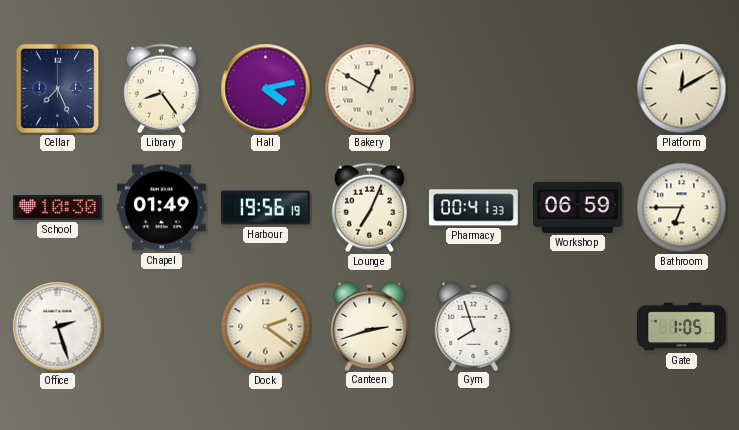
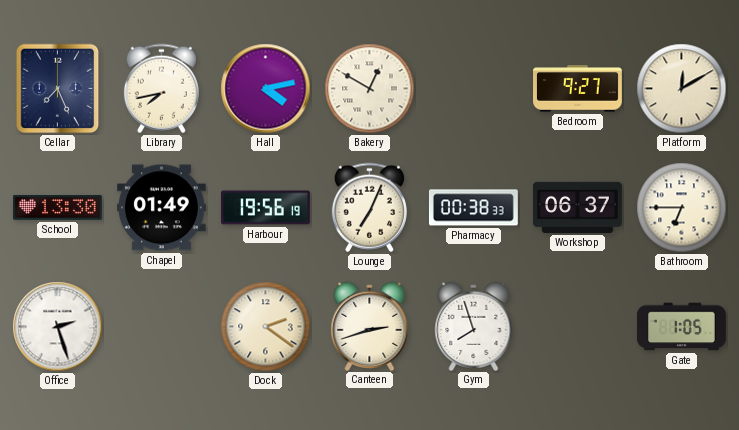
Library: 8:24 -> 7:43
Bedroom: none -> 9:27
School: 10:30 -> 13:30
Pharmacy: 00:41 -> 00:38
Workshop: 06:59 -> 06:37
